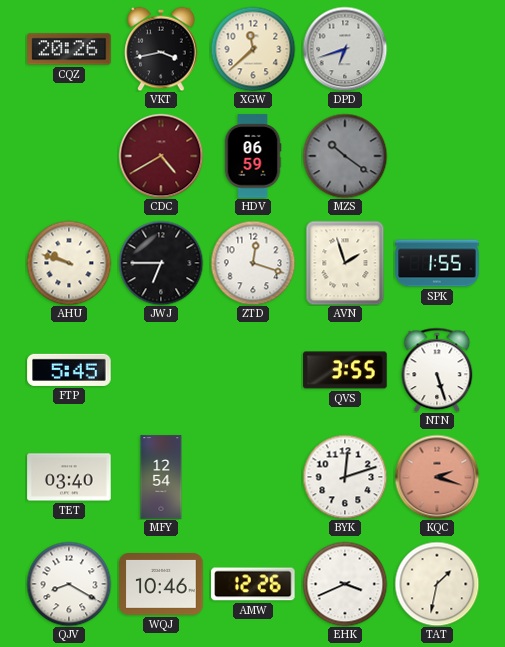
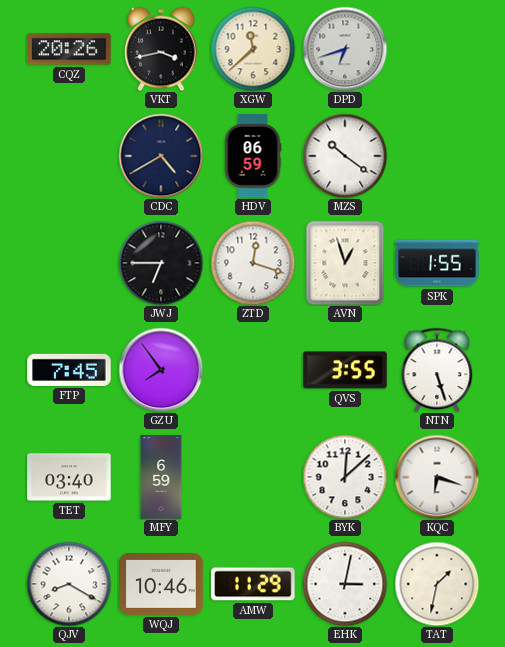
CDC dial: burgundy -> navy
MZS dial: grey -> white
AHU: 9:48 -> none
AVN: 1:57 -> 12:57
FTP: 5:45 -> 7:45
GZU: none -> 7:54
MFY: 12:54 -> 6:59
BYK: 12:12 -> 12:08
KQC: 2:18 -> 6:18
KQC dial: salmon -> white
AMW: 12:26 -> 11:29
EHK: 3:41 -> 3:02
